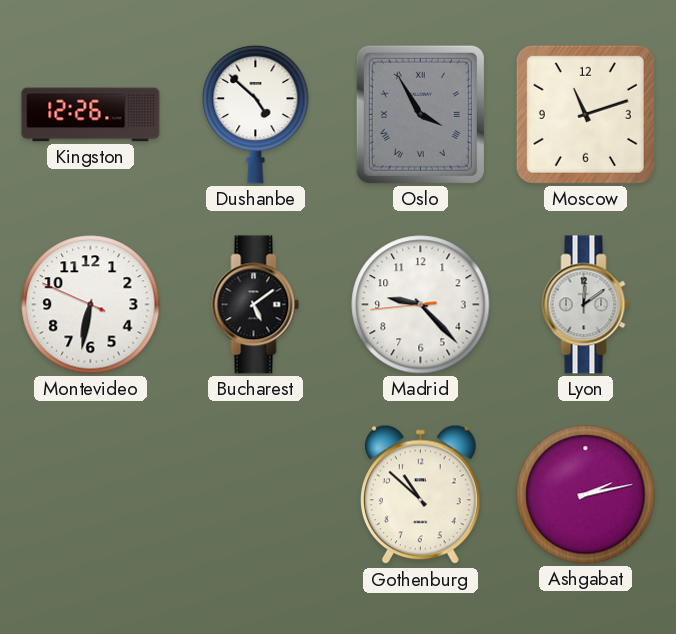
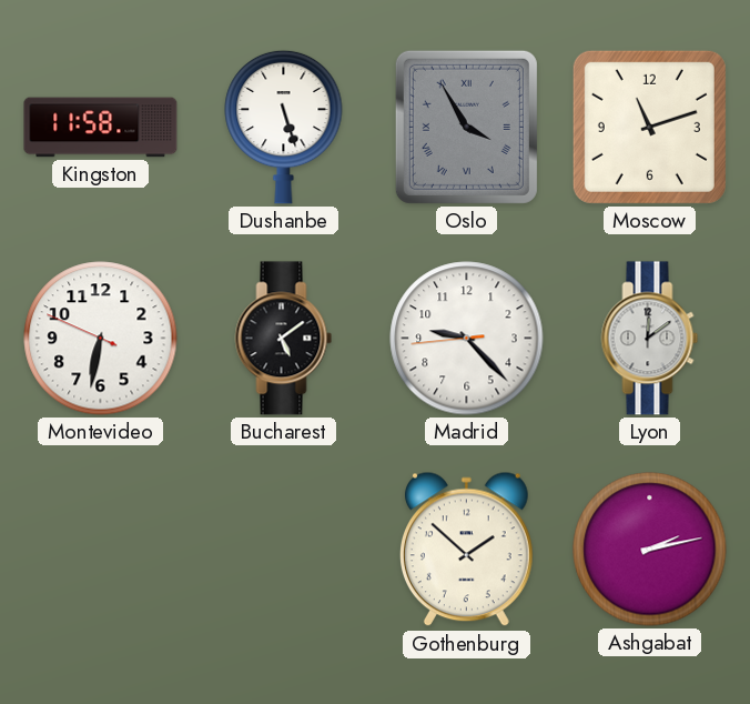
Kingston: 12:26 -> 11:58
Dushanbe: 4:52 -> 5:27
Gothenburg: 10:52 -> 1:52
